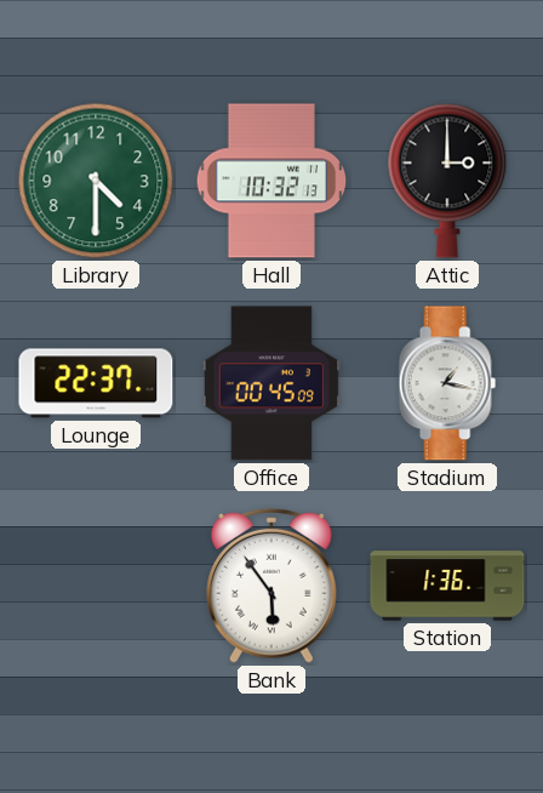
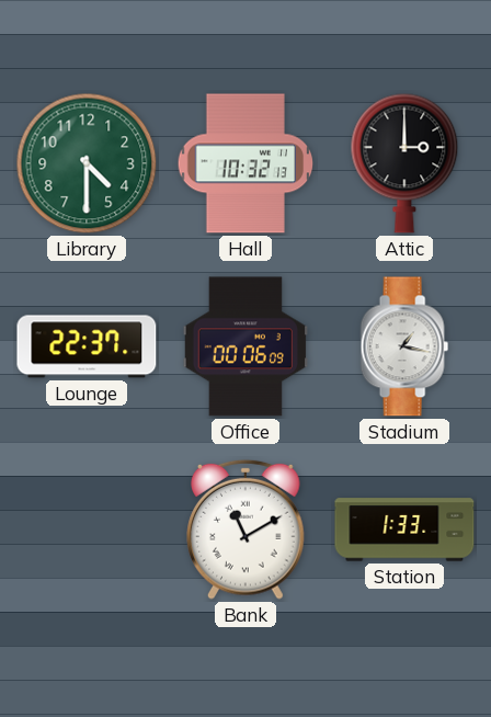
Office: 00:45 -> 00:06
Bank: 5:54 -> 11:10
Station: 1:36 -> 1:33
